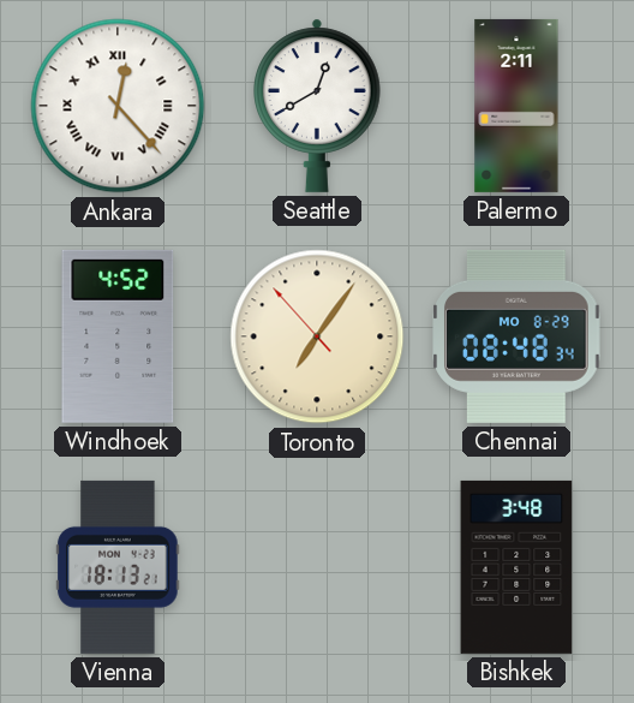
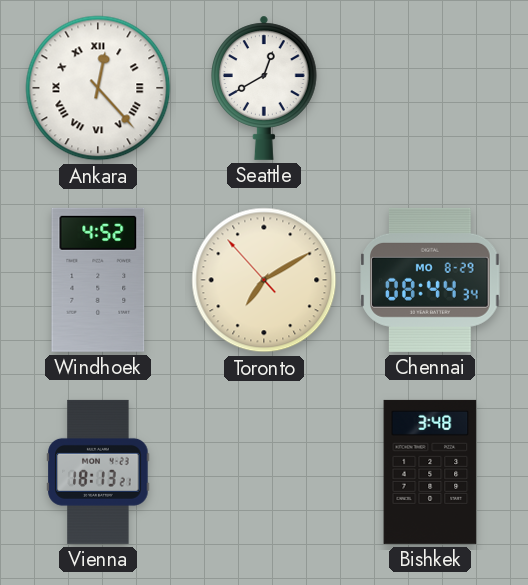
Palermo: 2:11 -> none
Toronto: 7:05 -> 7:09
Chennai: 08:48 -> 08:44
